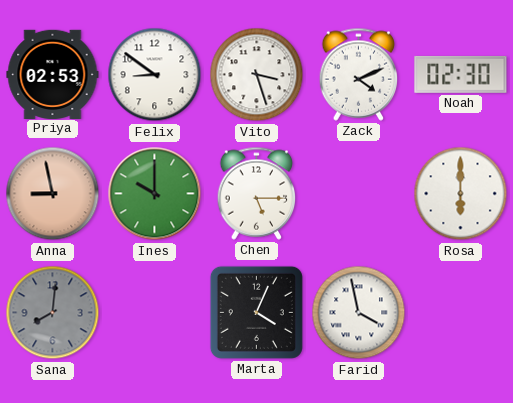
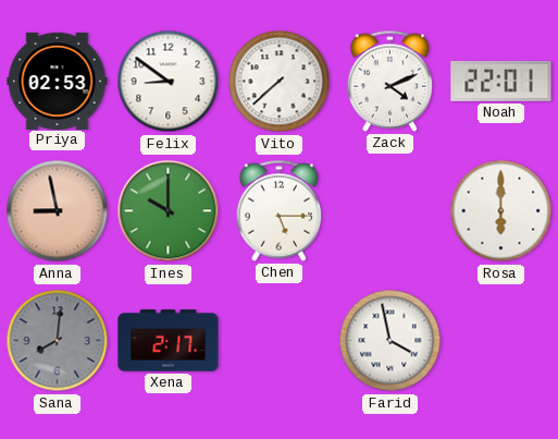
Vito: 3:27 -> 7:38
Noah: 02:30 -> 22:01
Xena: none -> 2:17
Marta: 4:04 -> none
